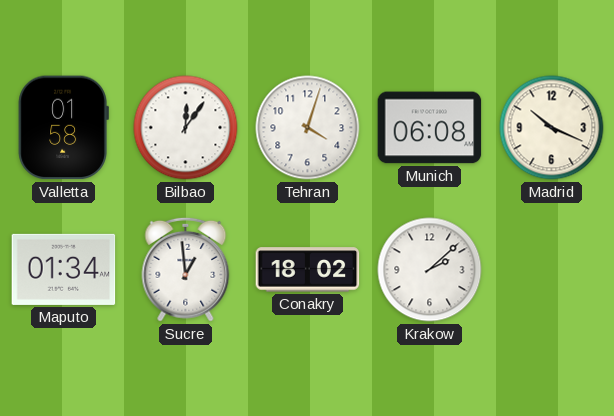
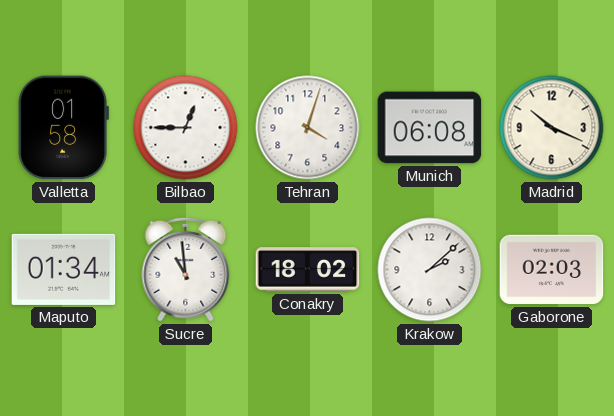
Bilbao: 12:06 -> 12:45
Sucre: 12:59 -> 10:59
Gaborone: none -> 02:03
